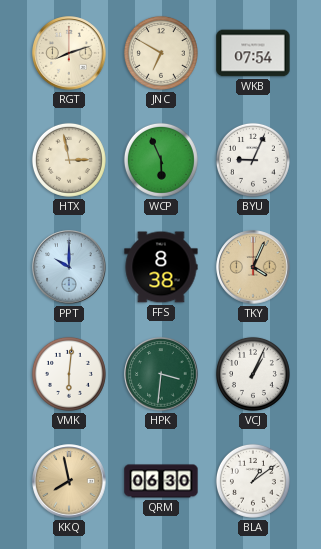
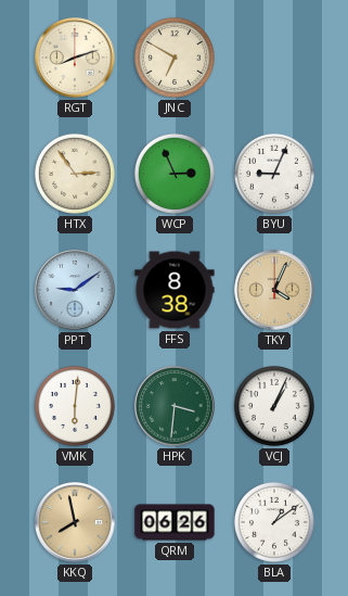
WKB: 07:54 -> none
HTX: 2:58 -> 2:54
WCP: 5:56 -> 2:56
PPT: 10:00 -> 9:09
QRM: 06:30 -> 06:26
